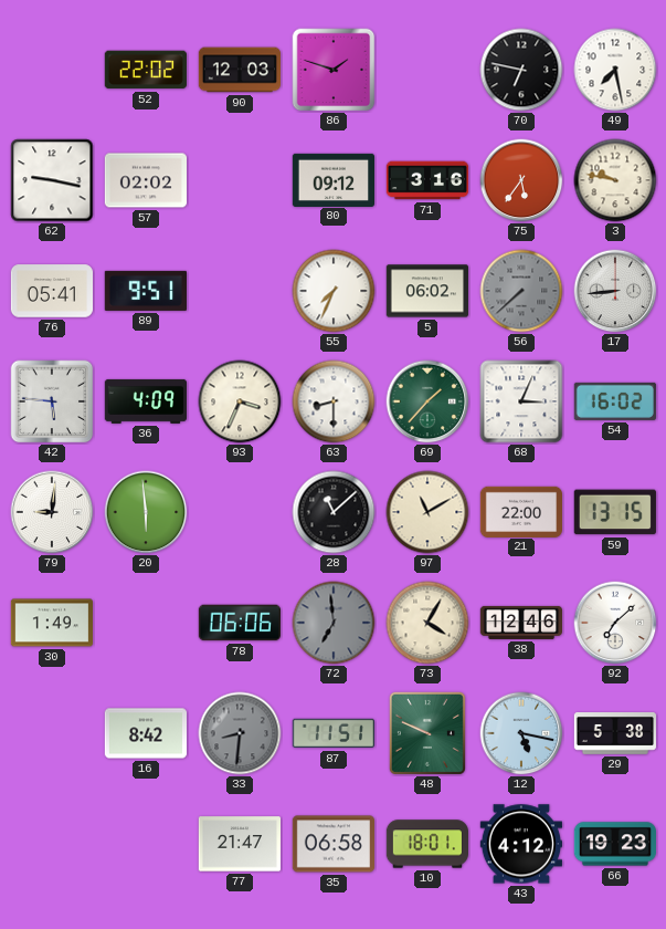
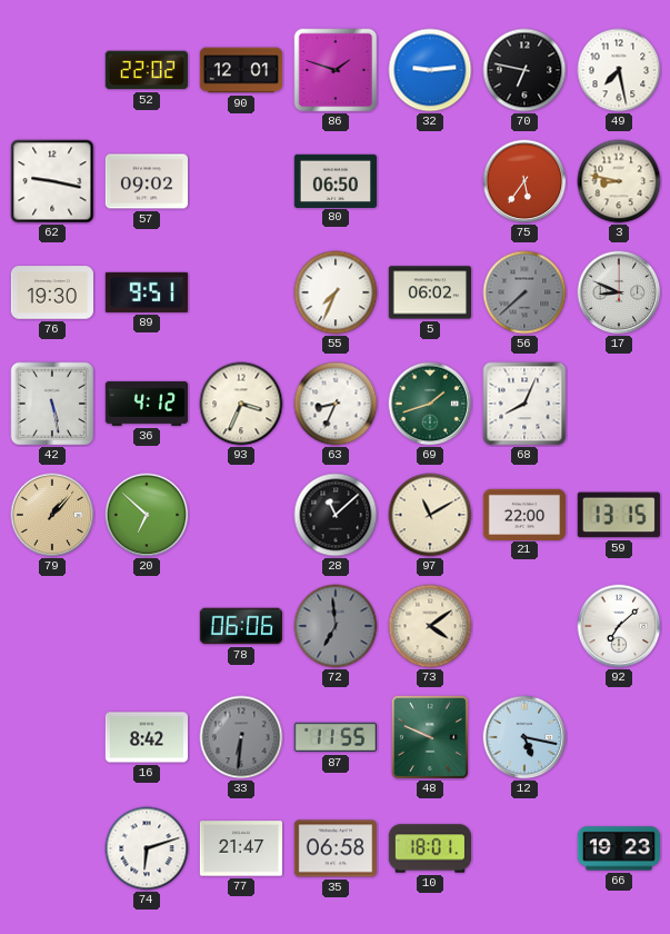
90: 12:03 -> 12:01
32: none -> 9:14
57: 02:02 -> 09:02
80: 09:12 -> 06:50
71: 3:16 -> none
3: 9:47 -> 8:47
76: 05:41 -> 19:30
17: 8:44 -> 8:49
42: 5:46 -> 5:28
36: 4:09 -> 4:12
63: 8:30 -> 8:34
69: 1:37 -> 1:42
68: 3:04 -> 8:04
54: 16:02 -> none
79: 9:01 -> 1:07
79 dial: white -> champagne
20: 5:59 -> 6:52
30: 1:49 -> none
73: 4:05 -> 4:09
38: 12:46 -> none
33: 8:31 -> 6:31
87: 11:51 -> 11:55
29: 5:38 -> none
74: none -> 6:12
43: 4:12 -> none
